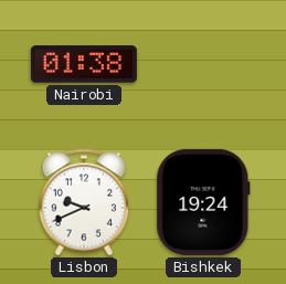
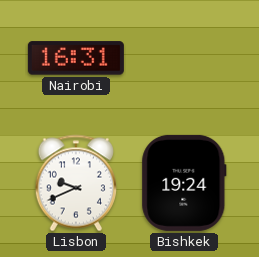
Nairobi: 01:38 -> 16:31
